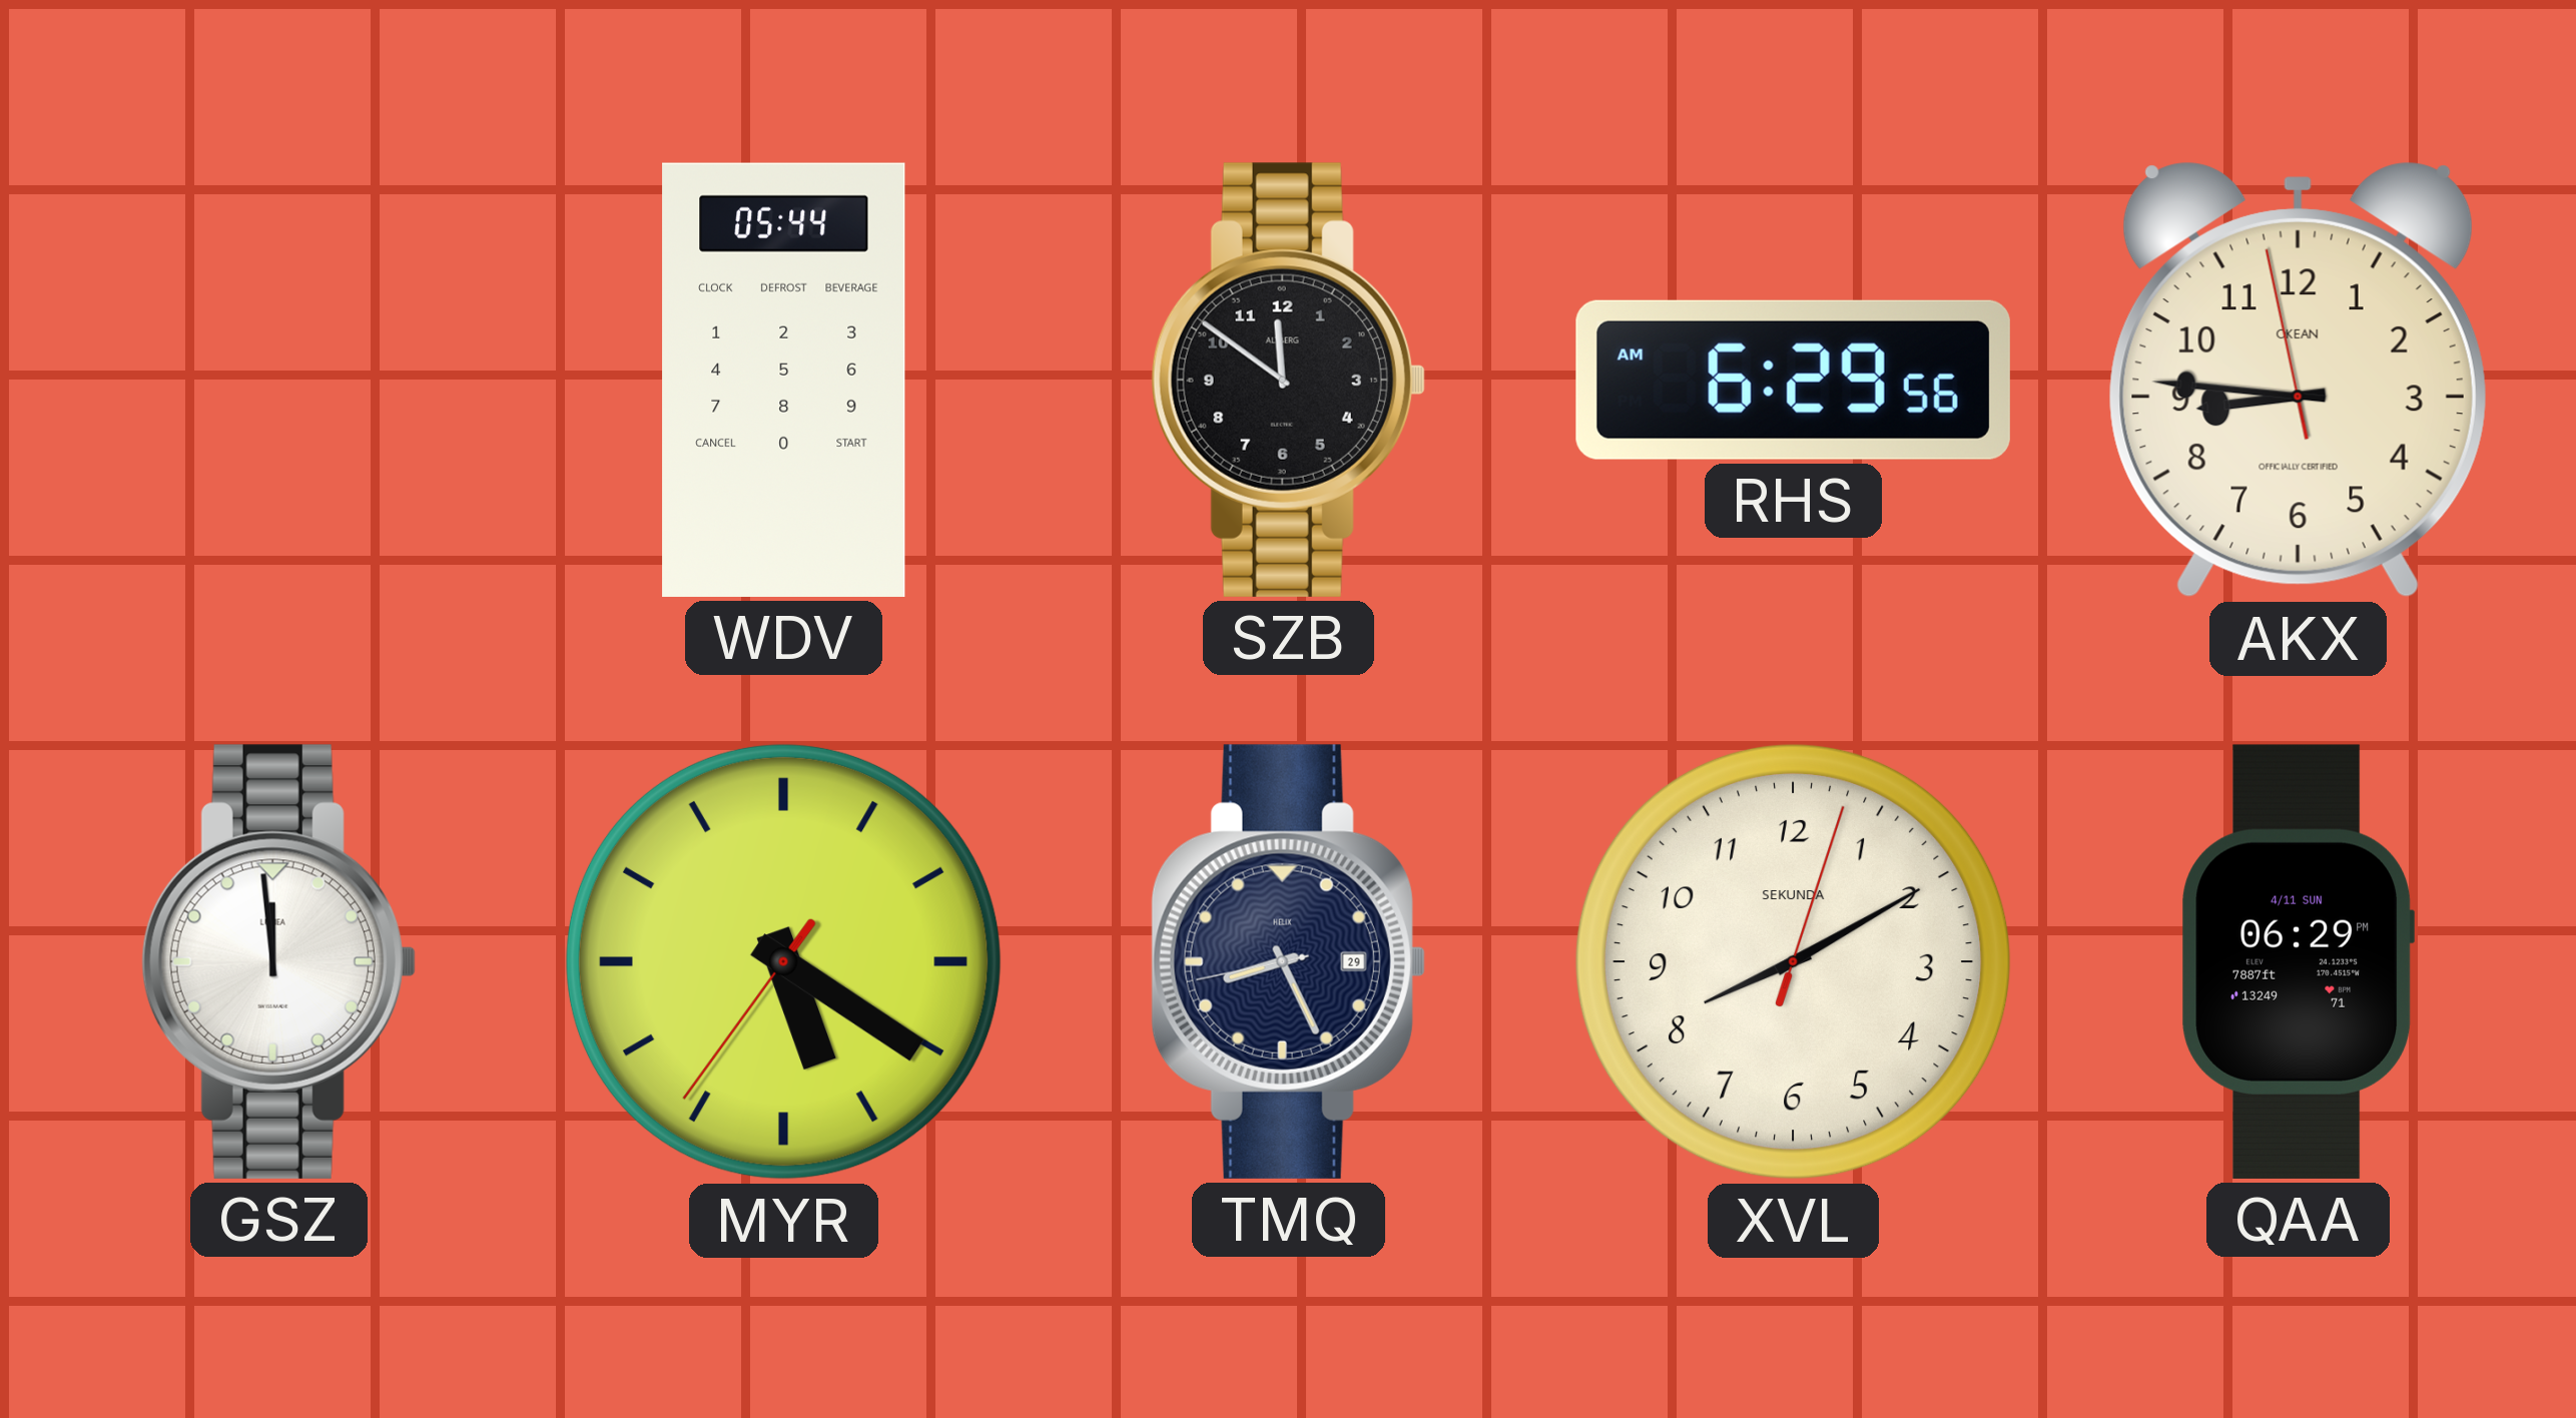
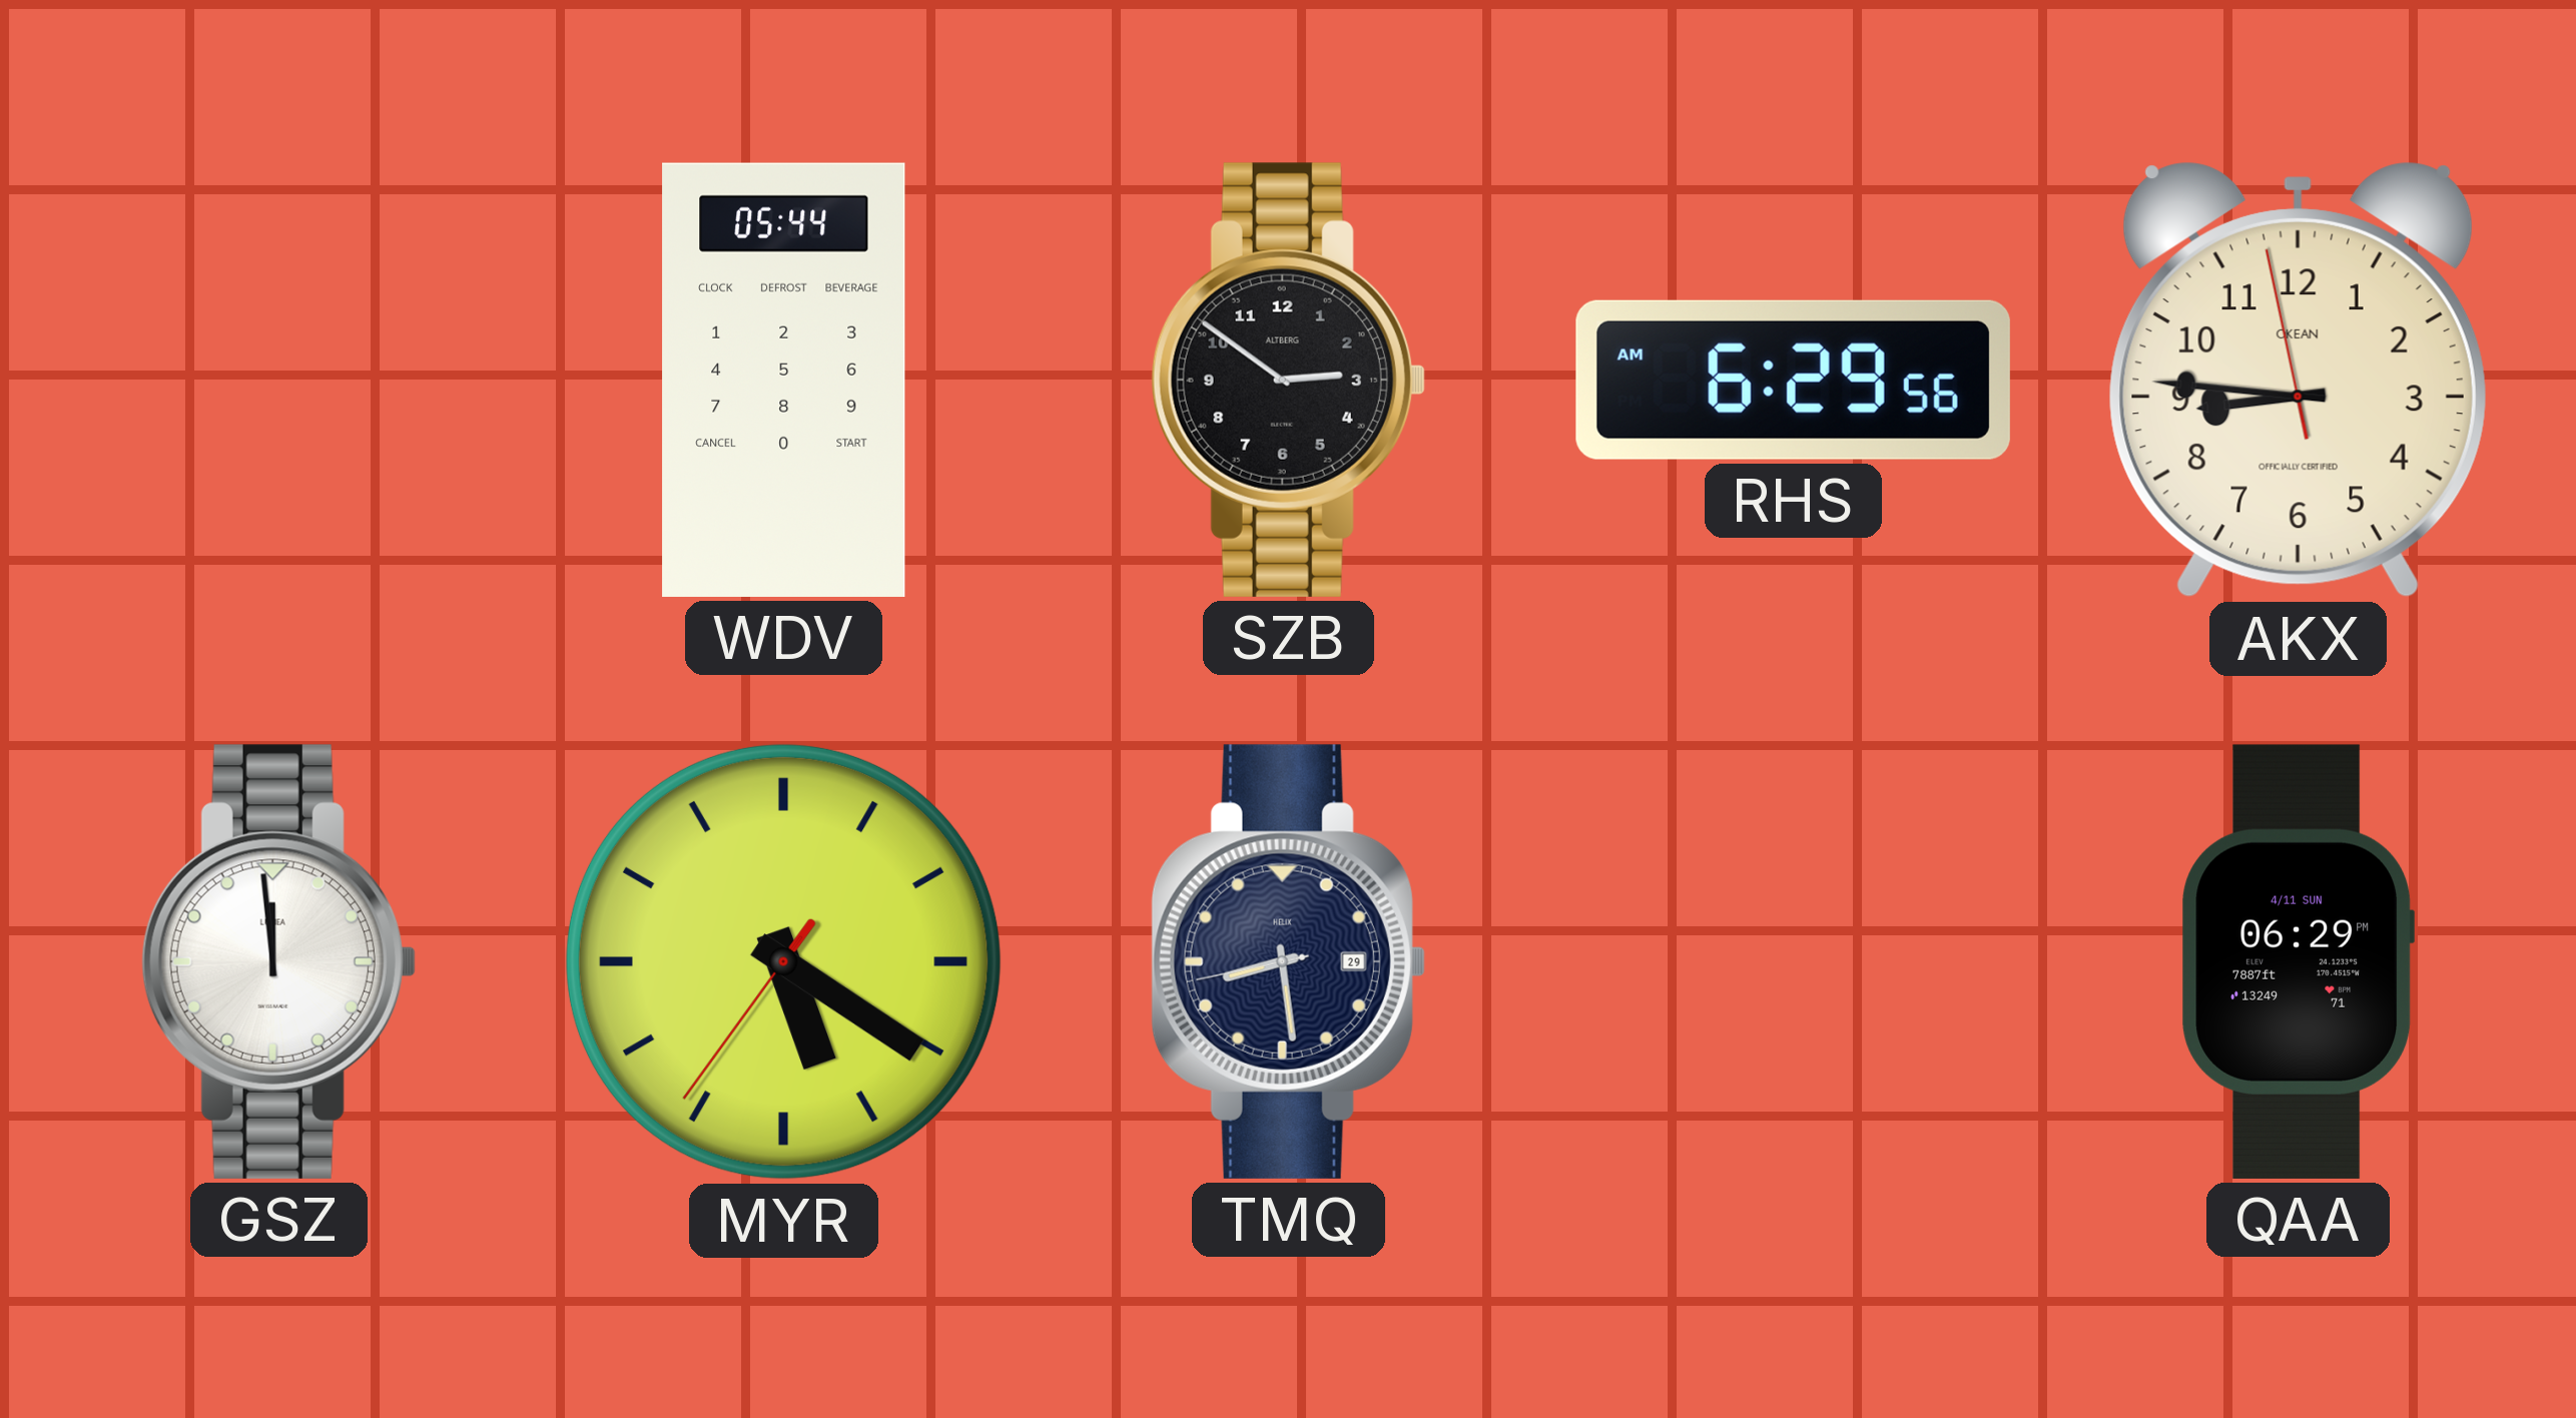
SZB: 11:51 -> 2:51
TMQ: 8:25 -> 8:28
XVL: 8:10 -> none
